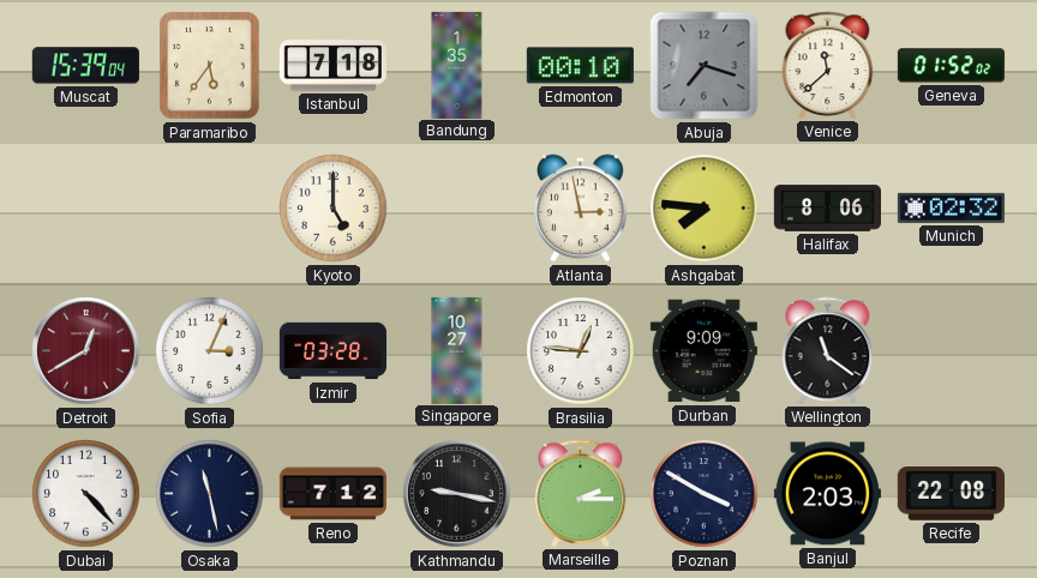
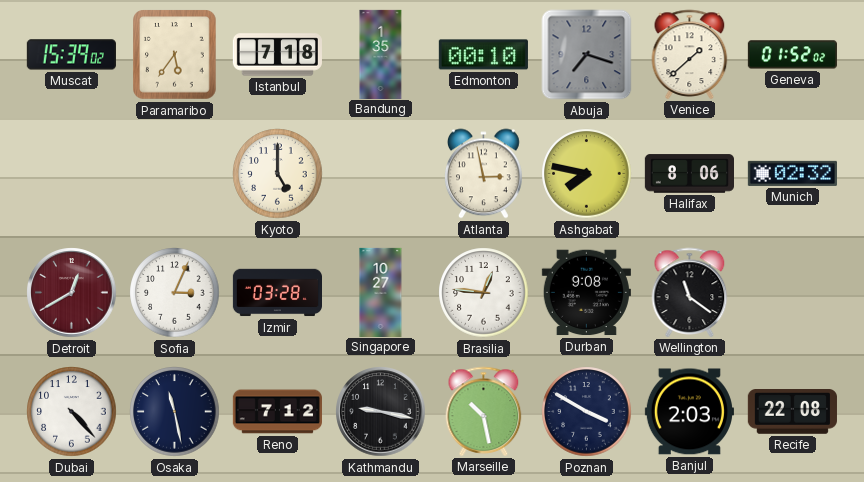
Muscat: 15:39:04 -> 15:39:02
Venice: 11:38 -> 1:38
Ashgabat: 7:46 -> 7:47
Durban: 9:09 -> 9:08
Marseille: 2:15 -> 10:28
